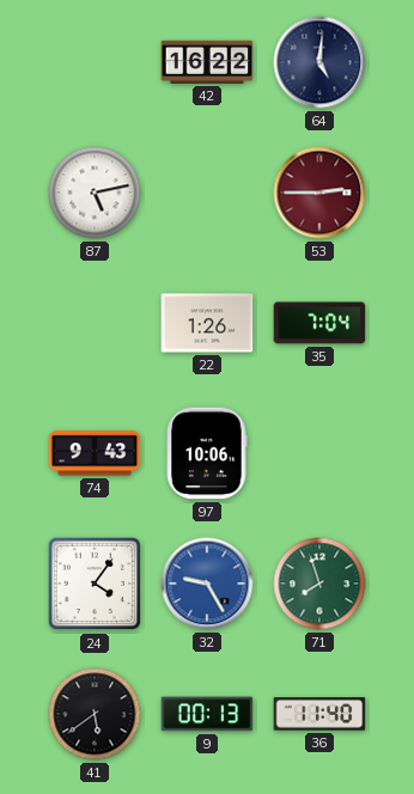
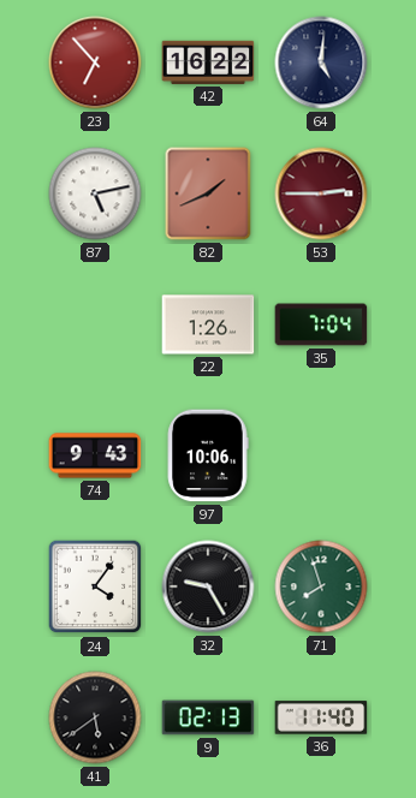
23: none -> 6:53
82: none -> 1:41
32 dial: blue -> black
9: 00:13 -> 02:13
